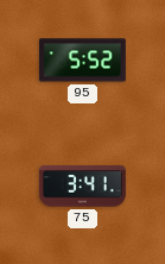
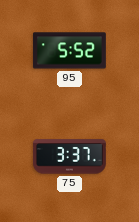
75: 3:41 -> 3:37
